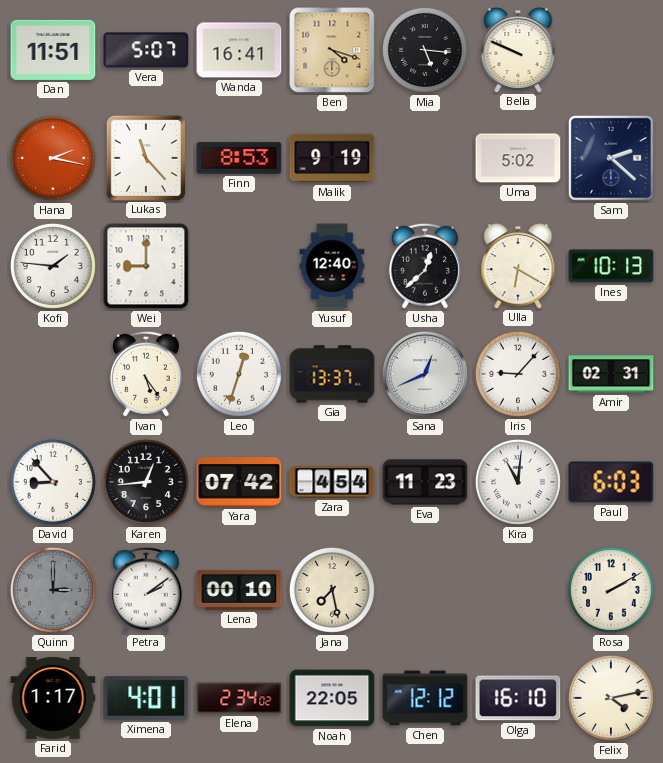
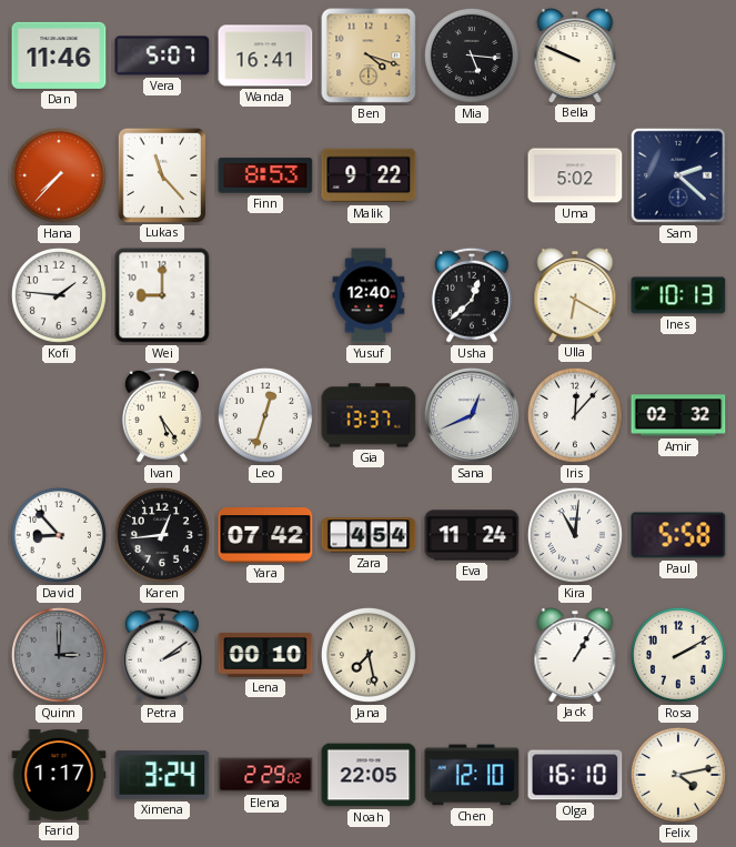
Dan: 11:51 -> 11:46
Hana: 2:17 -> 7:37
Malik: 9:19 -> 9:22
Iris: 9:07 -> 12:07
Amir: 02:31 -> 02:32
Eva: 11:23 -> 11:24
Paul: 6:03 -> 5:58
Jack: none -> 1:05
Ximena: 4:01 -> 3:24
Elena: 2:34 -> 2:29
Chen: 12:12 -> 12:10
